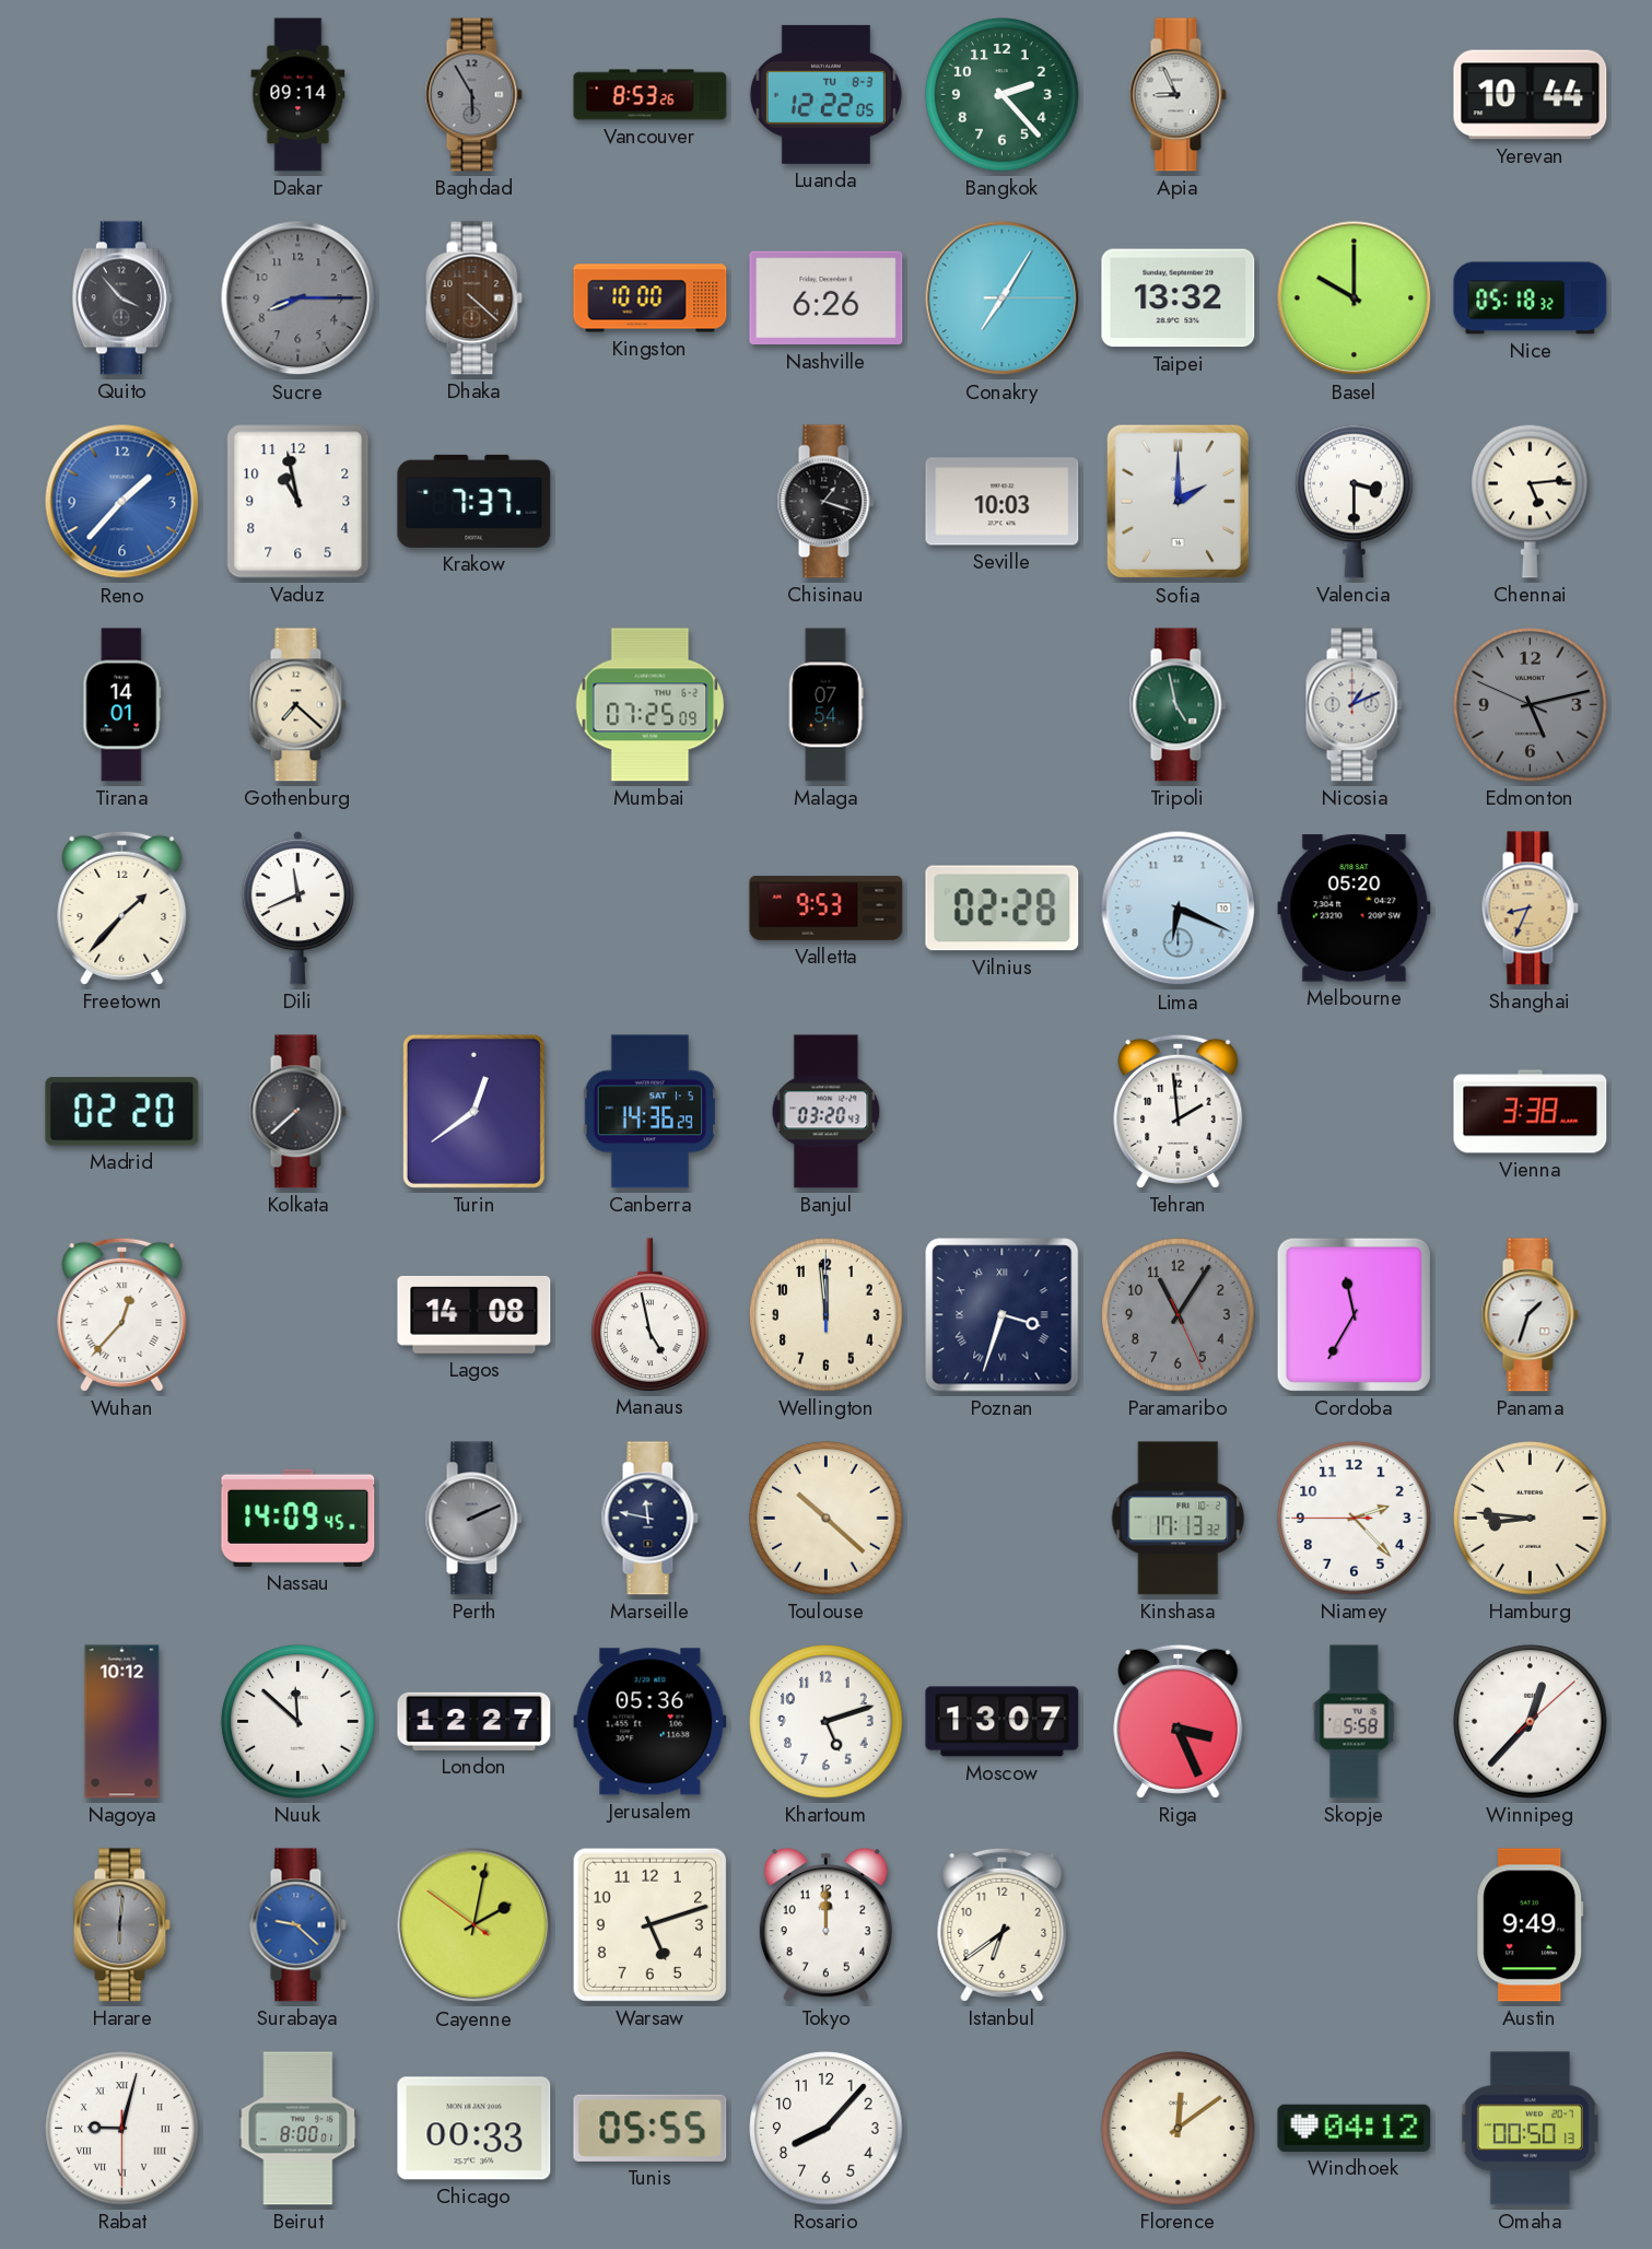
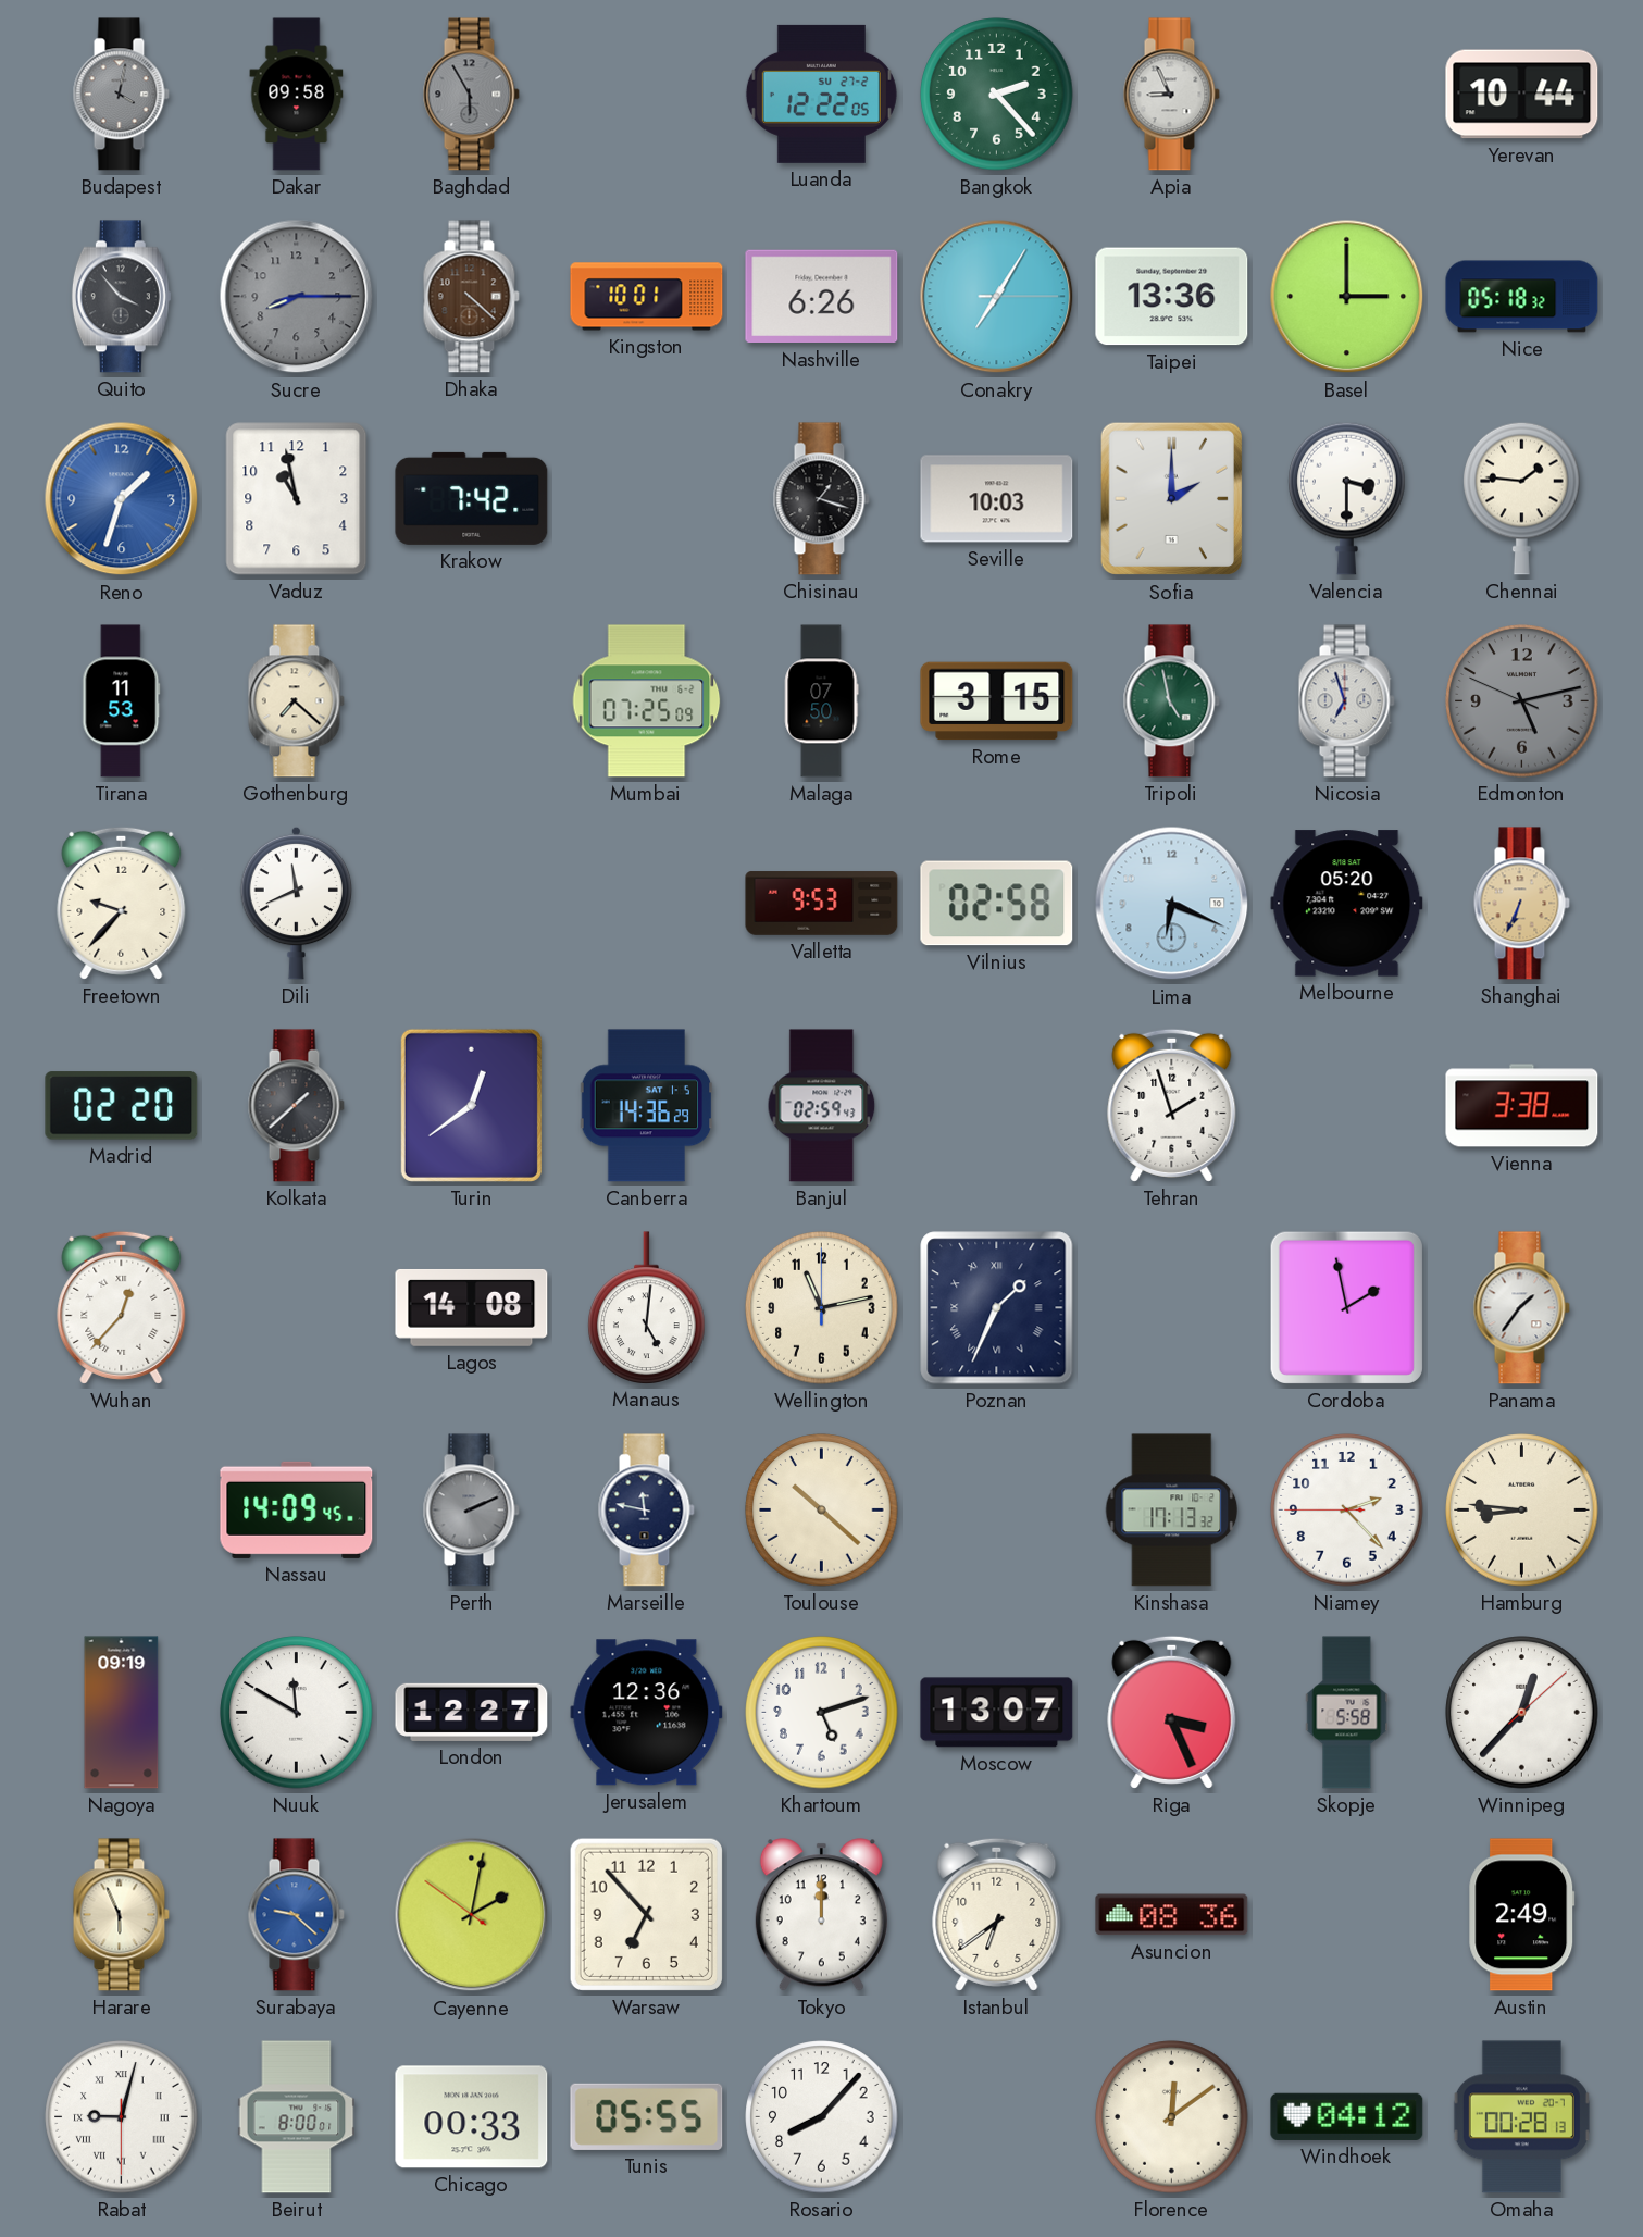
Budapest: none -> 4:02
Dakar: 09:14 -> 09:58
Vancouver: 8:53 -> none
Luanda date: TU 8-3 -> SU 27-2
Kingston: 10:00 -> 10:01
Taipei: 13:32 -> 13:36
Basel: 10:00 -> 3:00
Reno: 1:37 -> 1:33
Krakow: 7:37 -> 7:42
Chennai: 5:14 -> 1:46
Tirana: 14:01 -> 11:53
Malaga: 07:54 -> 07:50
Rome: none -> 3:15
Nicosia: 1:11 -> 6:57
Freetown: 1:37 -> 9:37
Vilnius: 02:28 -> 02:58
Shanghai: 8:34 -> 6:34
Kolkata: 7:38 -> 1:38
Banjul: 03:20 -> 02:59
Tehran: 1:59 -> 1:57
Manaus: 4:58 -> 5:01
Wellington: 11:59 -> 11:13
Poznan: 3:33 -> 1:34
Paramaribo: 11:05 -> none
Cordoba: 11:35 -> 1:58
Panama: 1:33 -> 1:36
Nagoya: 10:12 -> 09:19
Nuuk: 11:52 -> 11:50
Jerusalem: 05:36 -> 12:36
Harare: 6:01 -> 5:56
Harare dial: grey -> cream
Warsaw: 5:12 -> 6:53
Asuncion: none -> 08:36
Austin: 9:49 -> 2:49
Omaha: 00:50 -> 00:28
